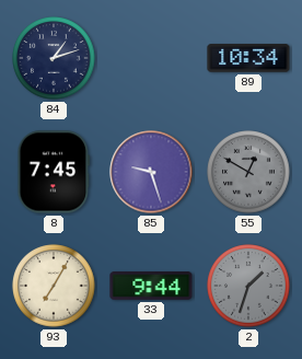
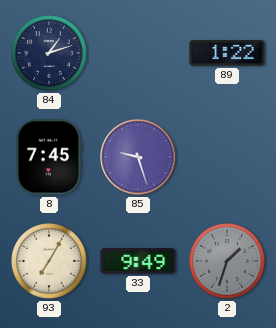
89: 10:34 -> 1:22
55: 12:50 -> none
33: 9:44 -> 9:49
